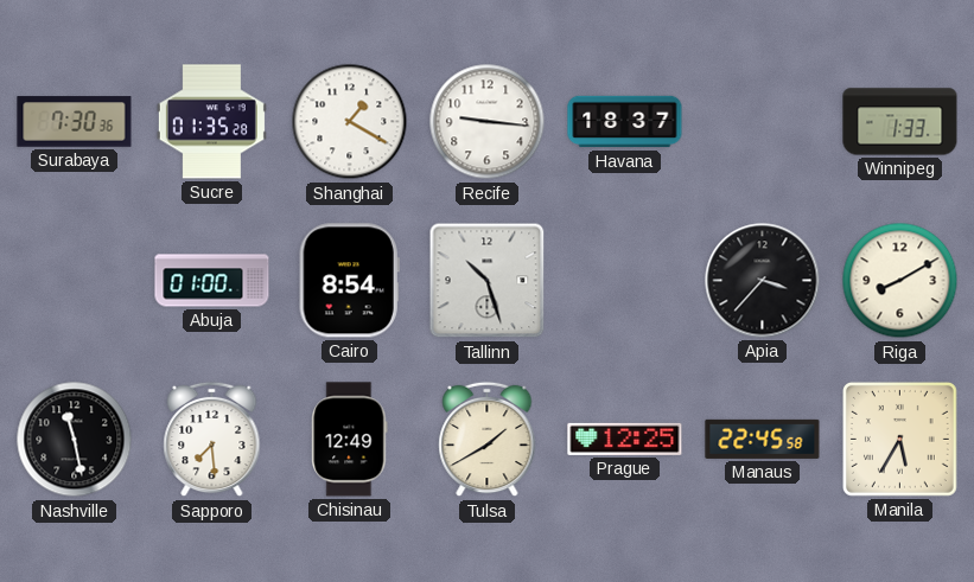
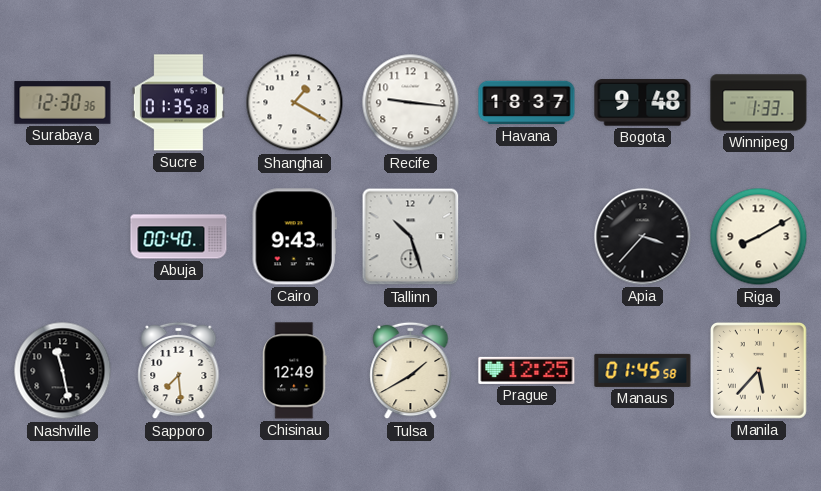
Surabaya: 7:30 -> 12:30
Bogota: none -> 9:48
Abuja: 01:00 -> 00:40
Cairo: 8:54 -> 9:43
Manaus: 22:45 -> 01:45
Manila: 5:35 -> 5:37
